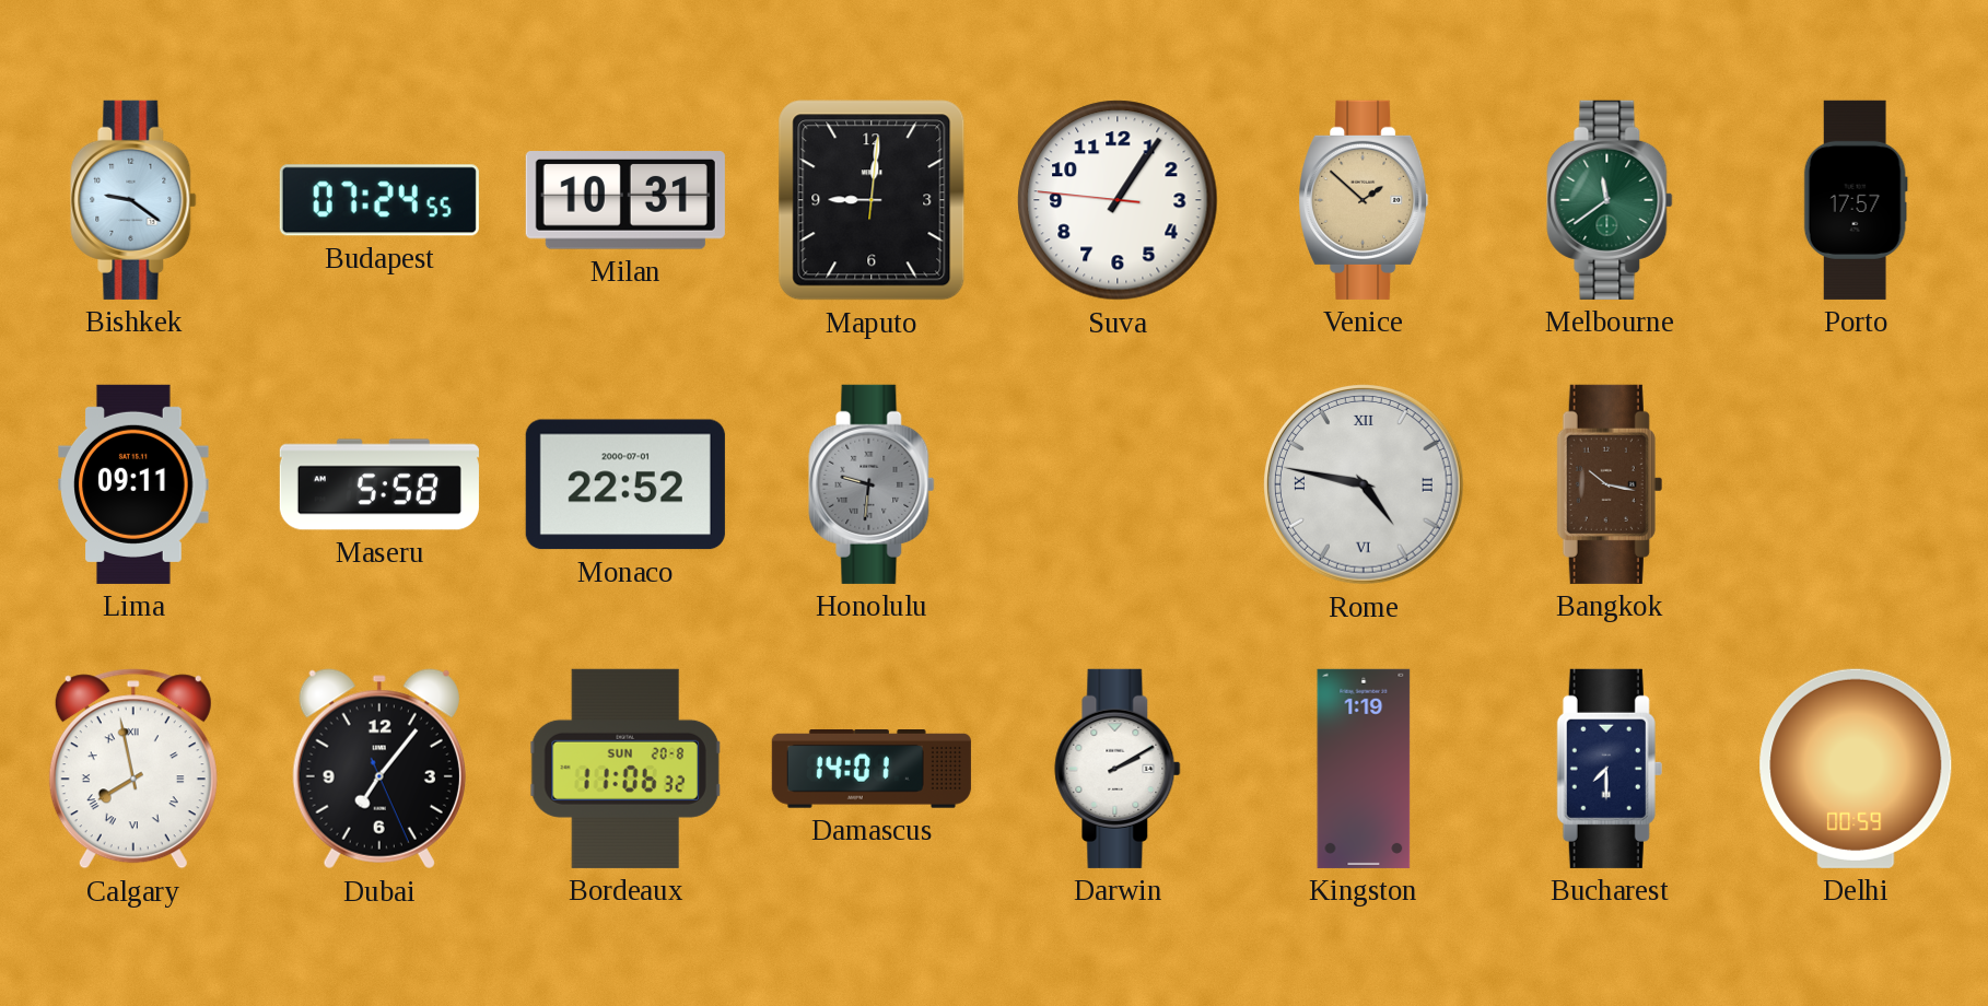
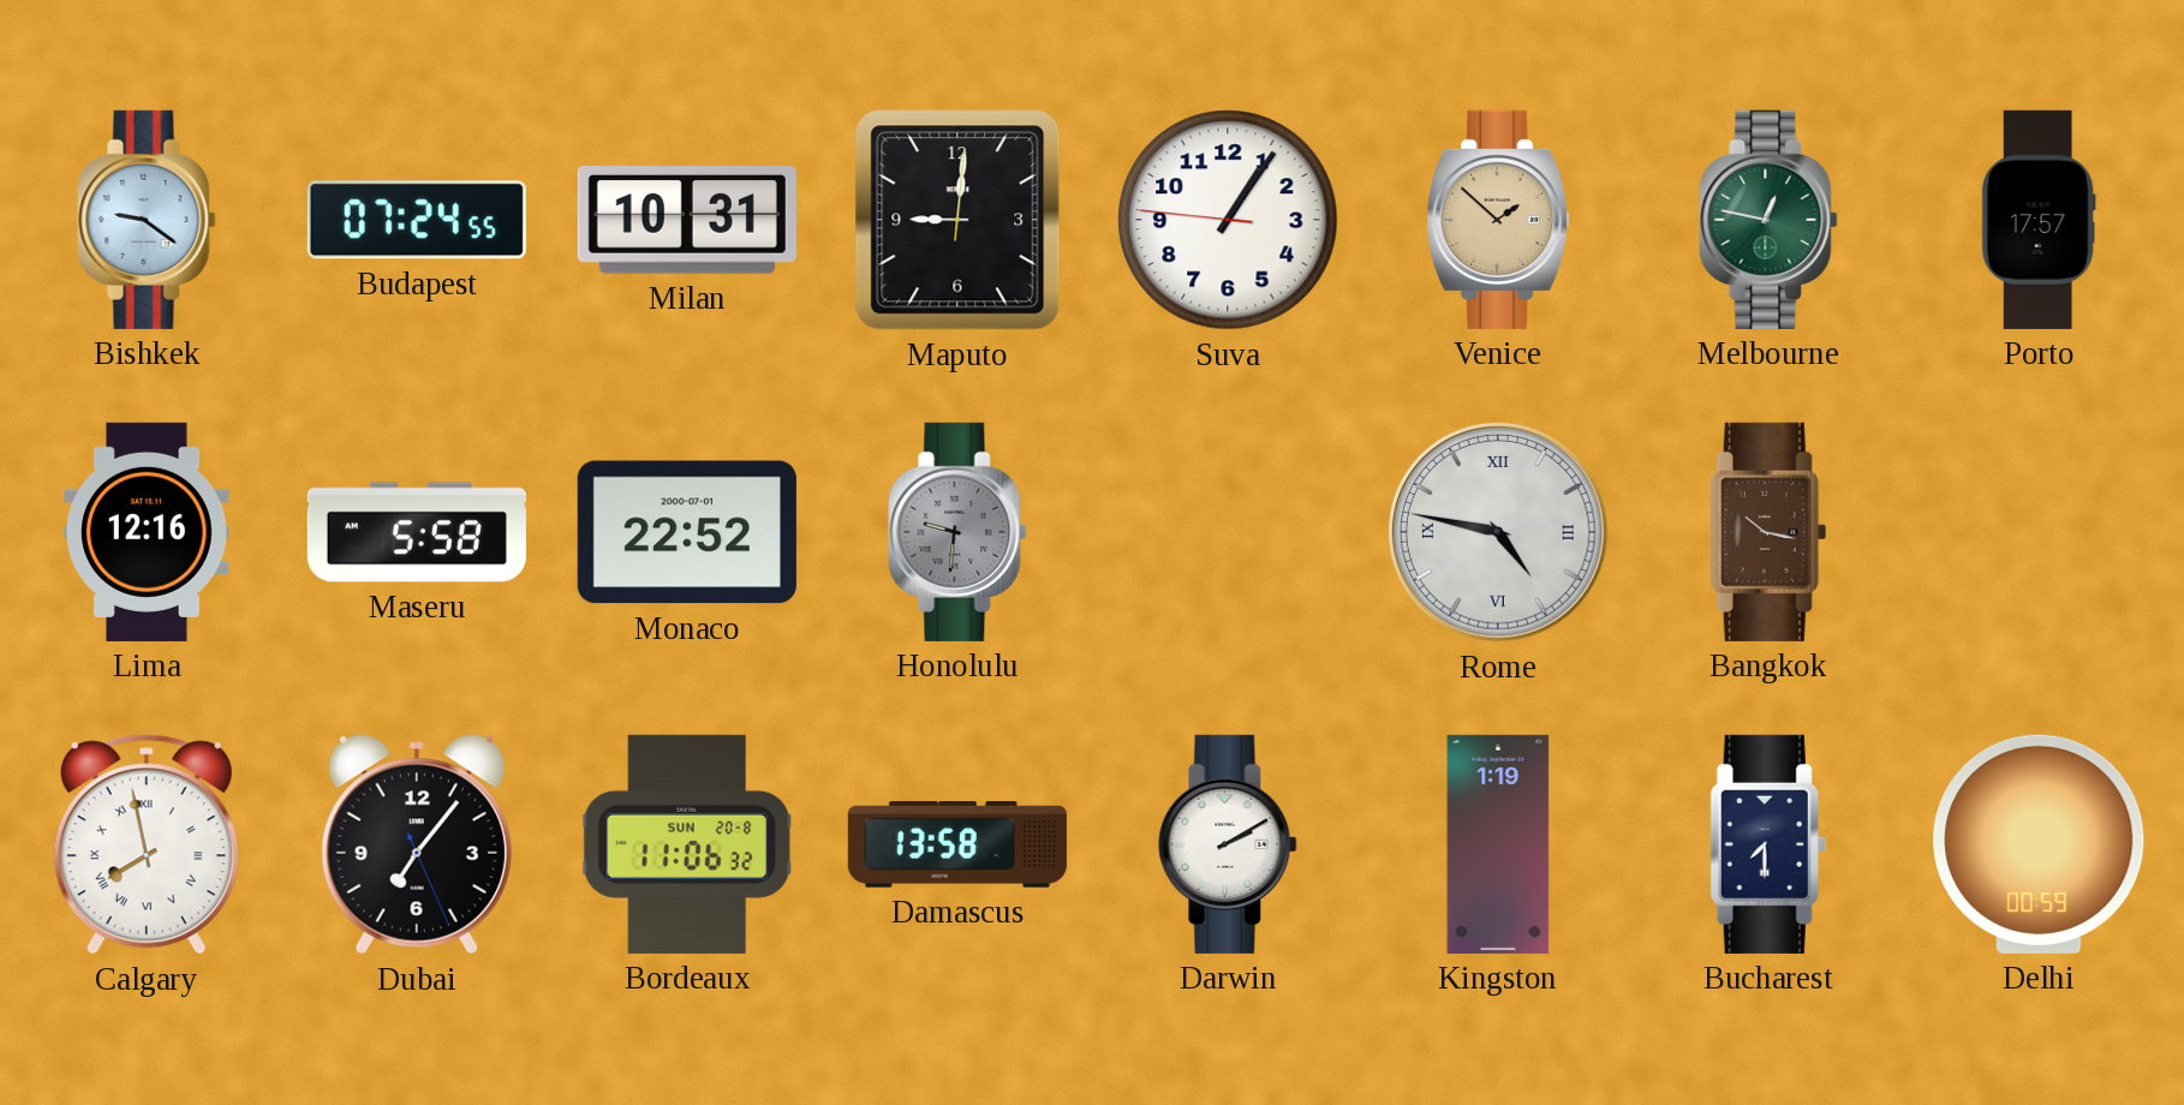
Melbourne: 11:39 -> 12:47
Lima: 09:11 -> 12:16
Damascus: 14:01 -> 13:58
